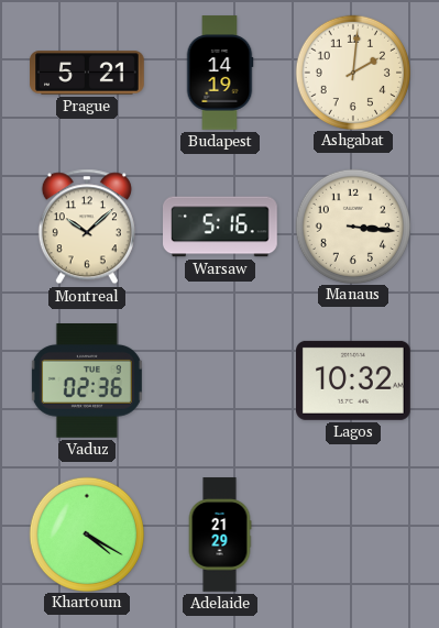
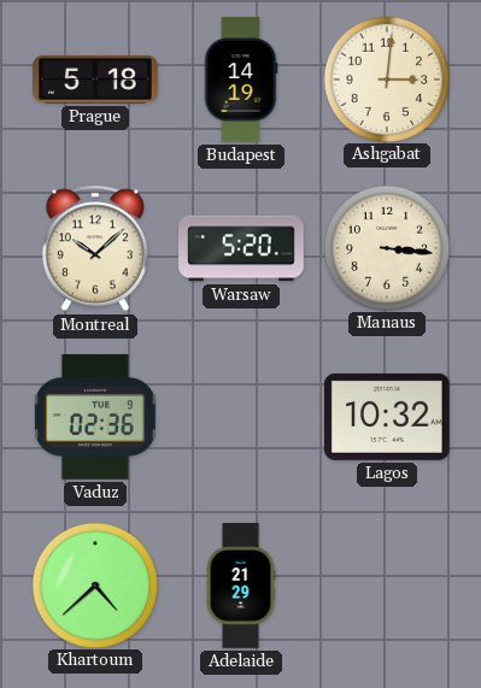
Prague: 5:21 -> 5:18
Ashgabat: 2:01 -> 3:01
Warsaw: 5:16 -> 5:20
Khartoum: 4:20 -> 4:38
